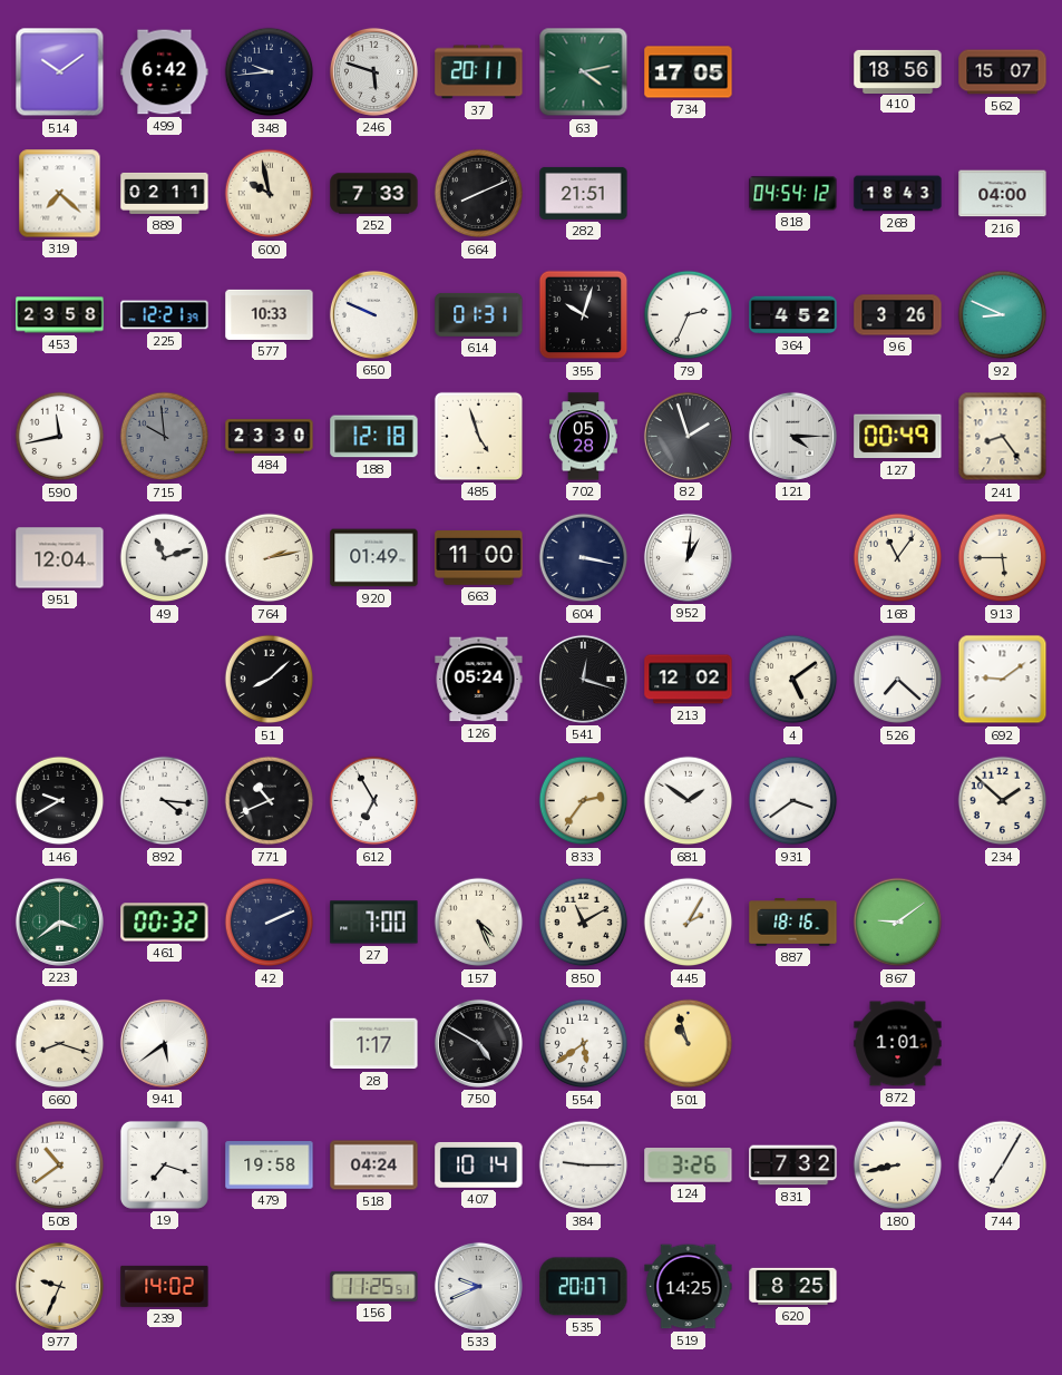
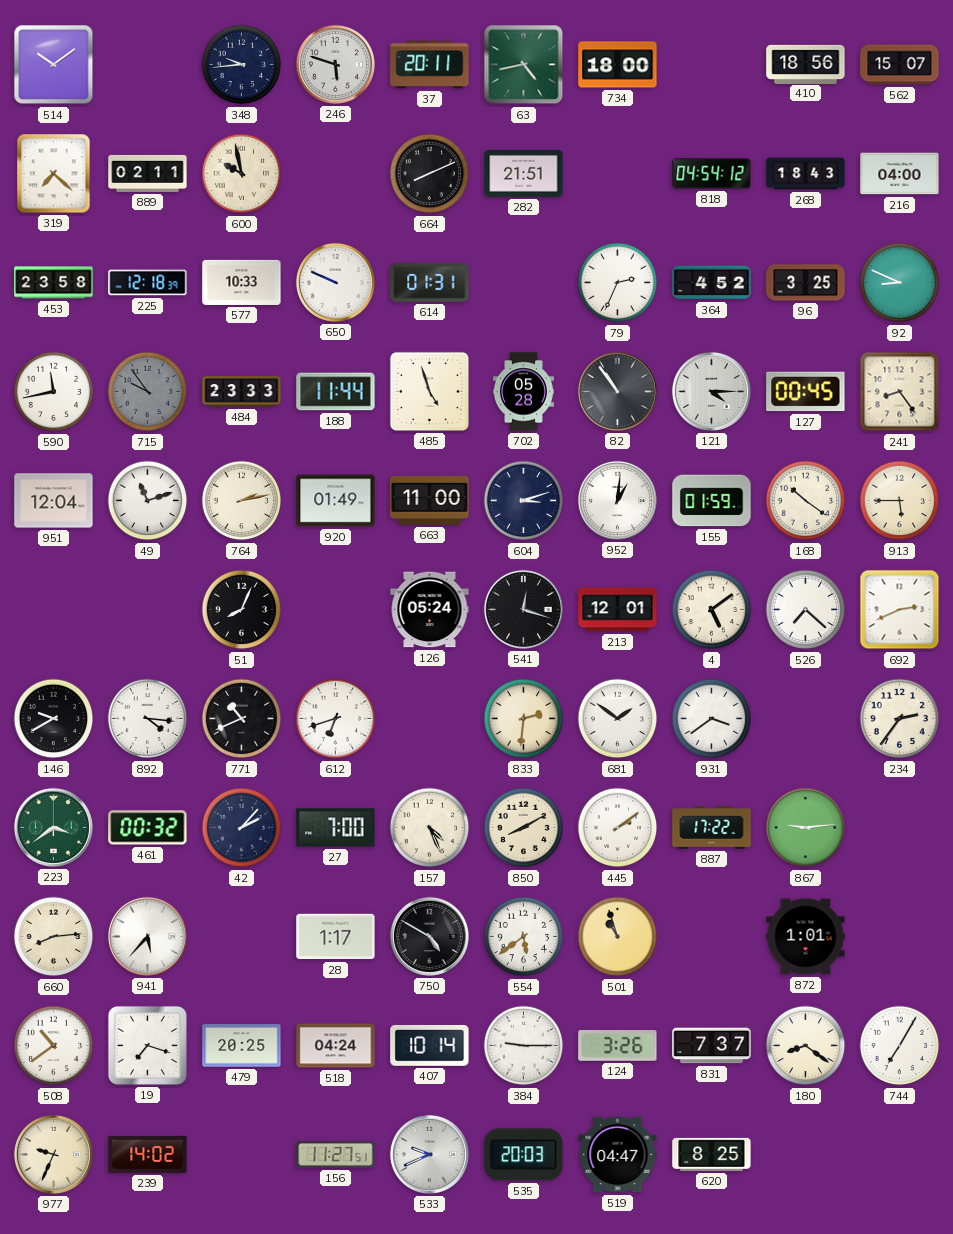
499: 6:42 -> none
63: 4:13 -> 4:43
734: 17:05 -> 18:00
252: 7:33 -> none
225: 12:21 -> 12:18
355: 10:03 -> none
96: 3:26 -> 3:25
715: 9:59 -> 9:54
484: 23:30 -> 23:33
188: 12:18 -> 11:44
82: 1:57 -> 10:54
127: 00:49 -> 00:45
604: 3:17 -> 3:12
155: none -> 01:59
168: 11:06 -> 10:21
51: 8:08 -> 8:04
213: 12:02 -> 12:01
692: 9:09 -> 2:41
612: 6:55 -> 6:42
833: 2:36 -> 2:31
234: 1:52 -> 2:36
42: 2:11 -> 2:07
850: 11:10 -> 8:10
445: 2:05 -> 2:09
887: 18:16 -> 17:22
867: 9:09 -> 9:14
660: 8:18 -> 8:14
941: 5:39 -> 5:37
479: 19:58 -> 20:25
831: 7:32 -> 7:37
180: 8:43 -> 8:21
156: 11:25 -> 11:27
535: 20:07 -> 20:03
519: 14:25 -> 04:47
